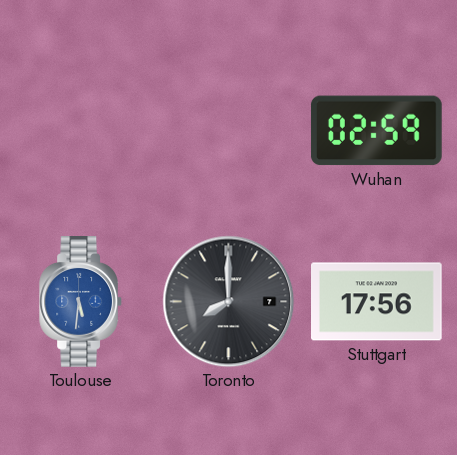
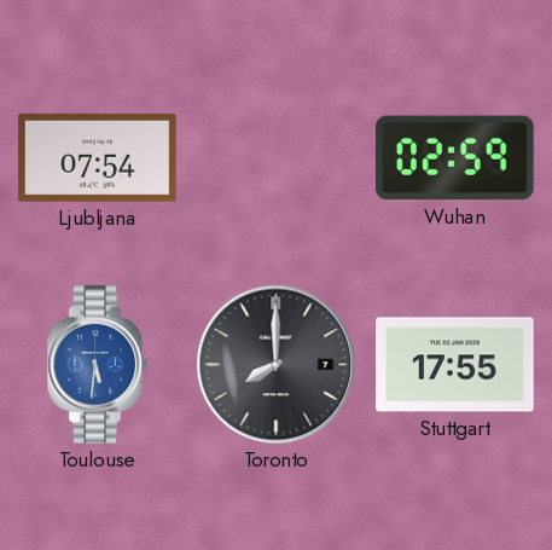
Ljubljana: none -> 07:54
Stuttgart: 17:56 -> 17:55
